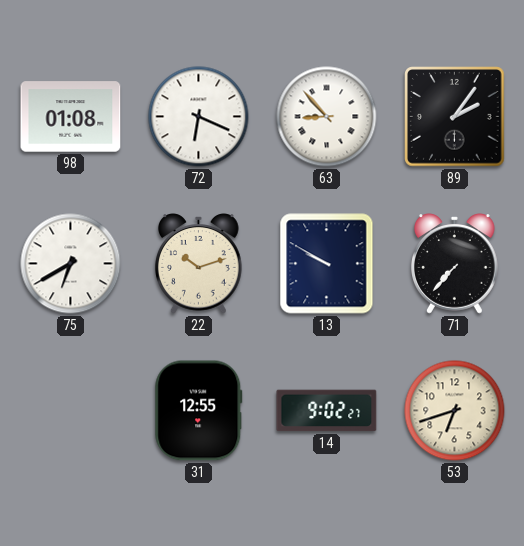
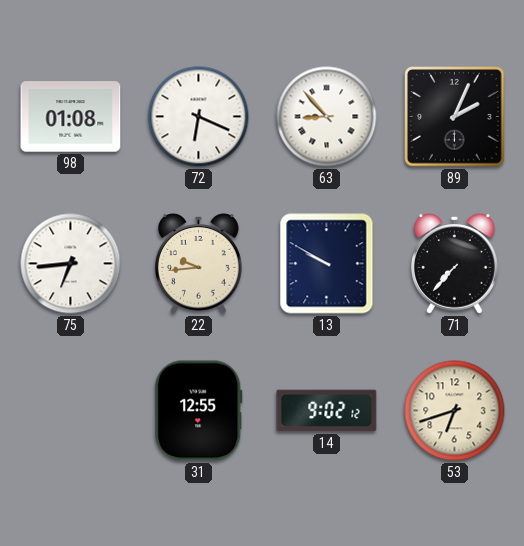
89: 2:06 -> 2:04
75: 6:40 -> 6:44
22: 10:12 -> 9:44
14: 9:02:27 -> 9:02:12
